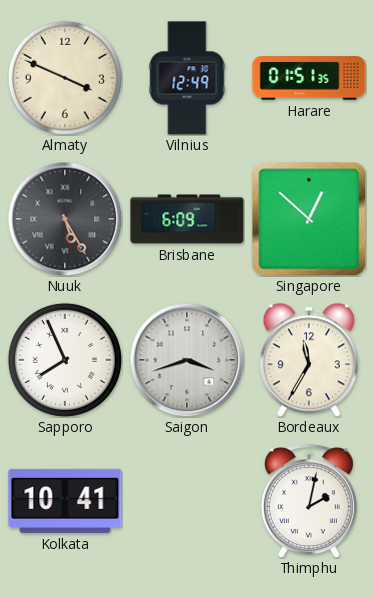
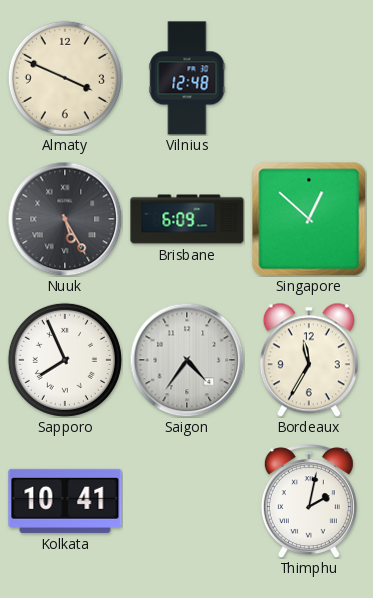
Vilnius: 12:49 -> 12:48
Harare: 01:51 -> none
Saigon: 3:42 -> 4:36
